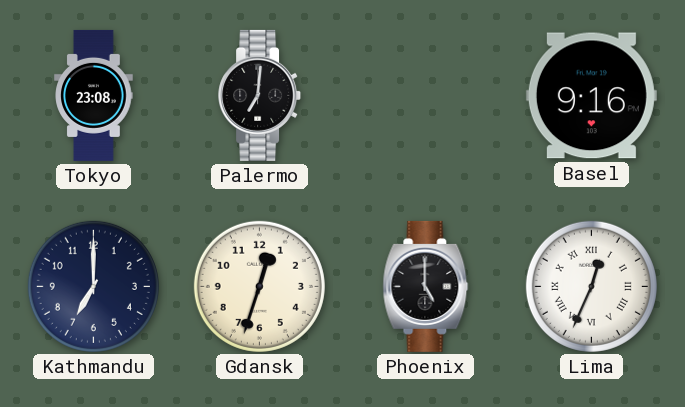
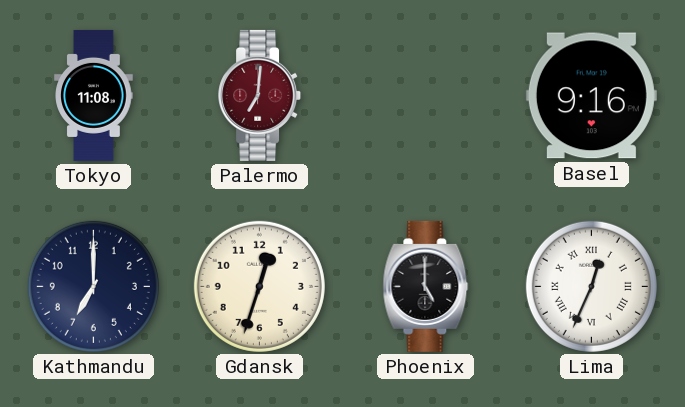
Tokyo: 23:08 -> 11:08
Palermo dial: black -> burgundy
